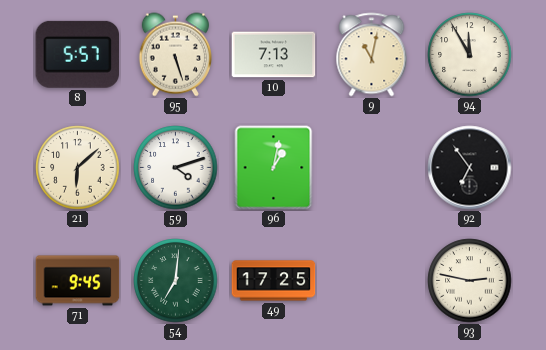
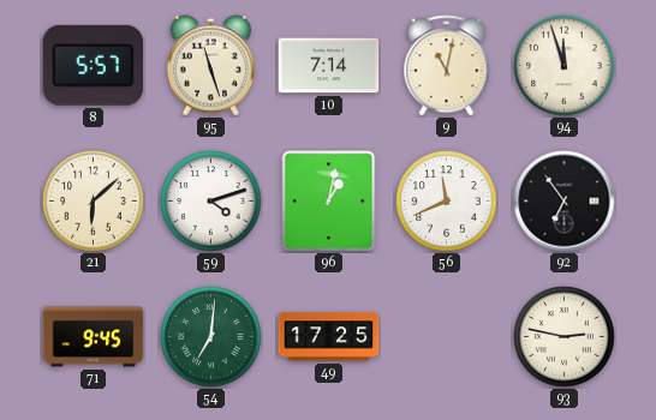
95: 5:27 -> 11:27
10: 7:13 -> 7:14
94: 11:55 -> 11:57
56: none -> 11:41
